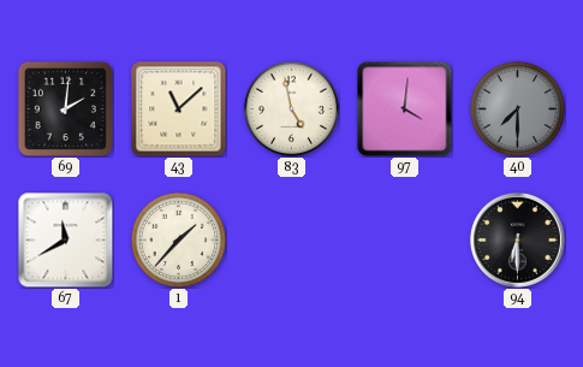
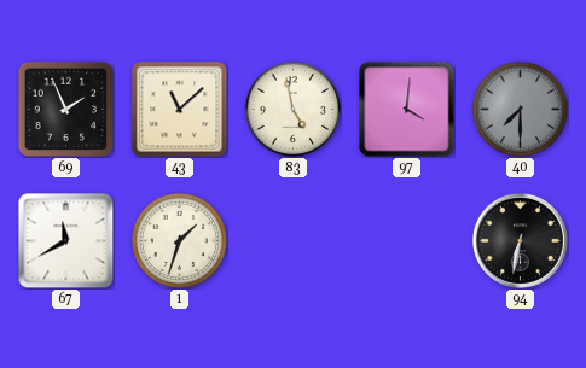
69: 2:01 -> 1:56
1: 1:37 -> 1:33
94: 6:30 -> 6:32
